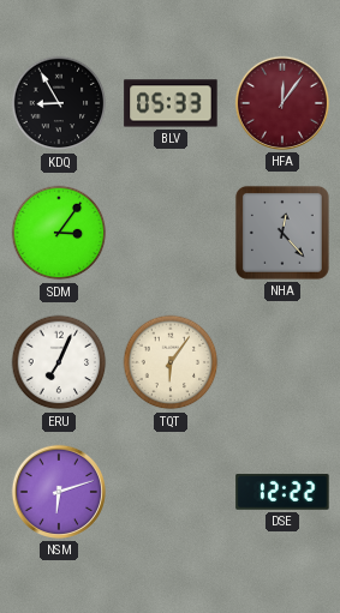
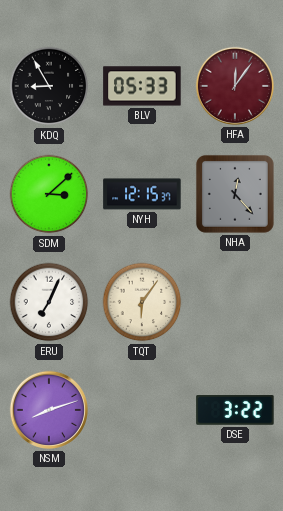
SDM: 3:06 -> 3:08
NYH: none -> 12:15
NSM: 6:12 -> 8:12
DSE: 12:22 -> 3:22
